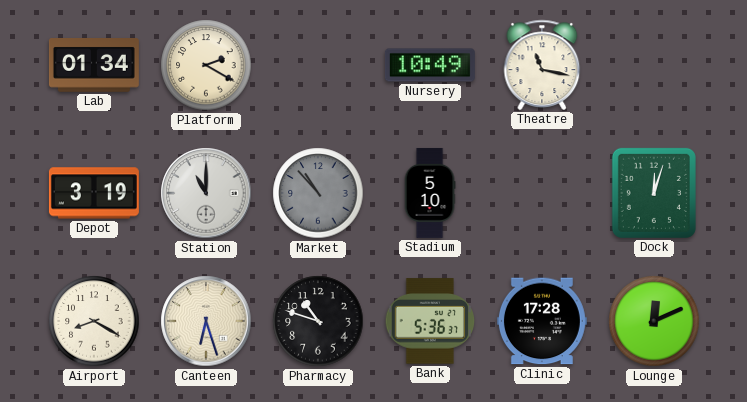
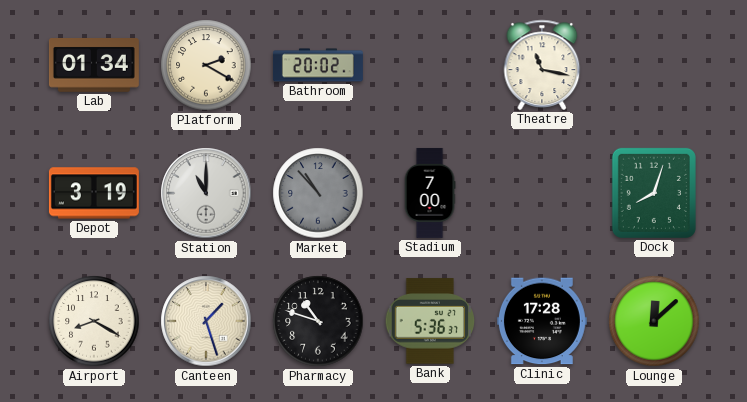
Bathroom: none -> 20:02
Nursery: 10:49 -> none
Stadium: 5:10 -> 7:00
Dock: 12:03 -> 8:03
Canteen: 6:27 -> 1:27
Lounge: 12:11 -> 12:08
